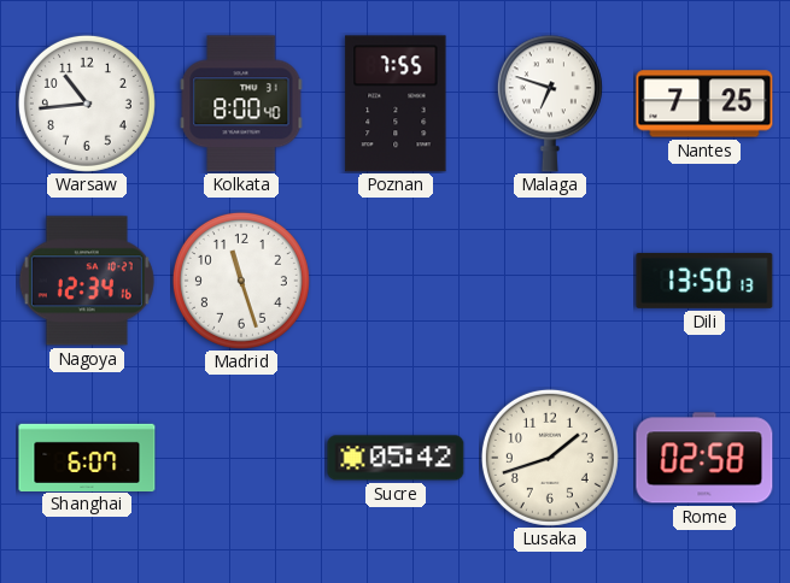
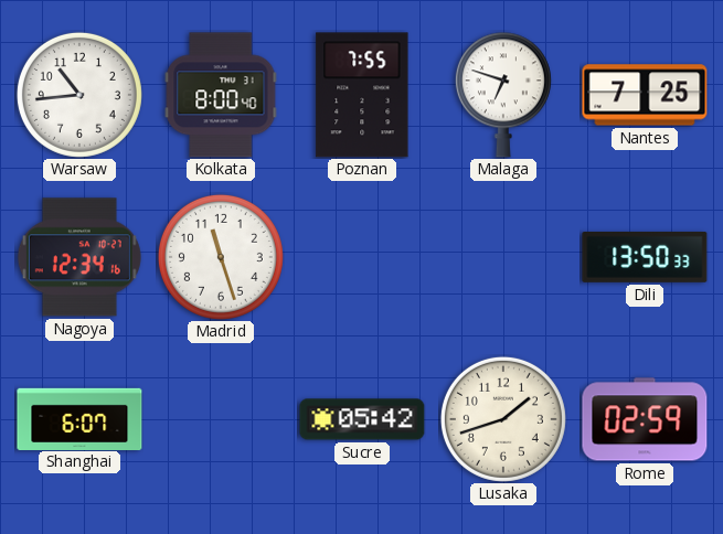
Dili: 13:50:13 -> 13:50:33
Rome: 02:58 -> 02:59
